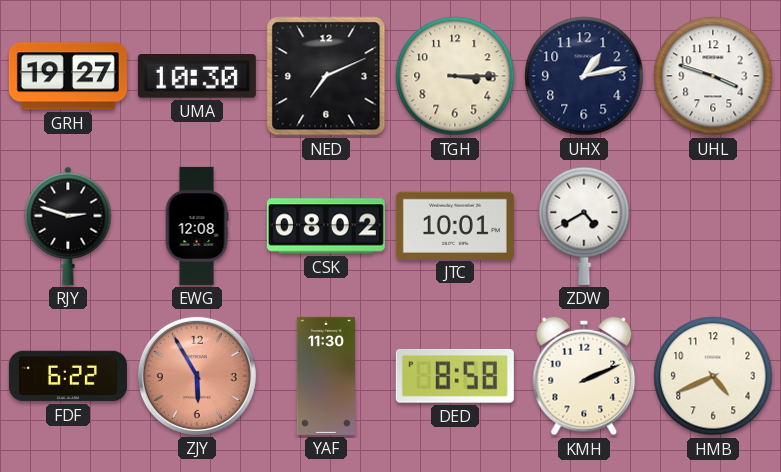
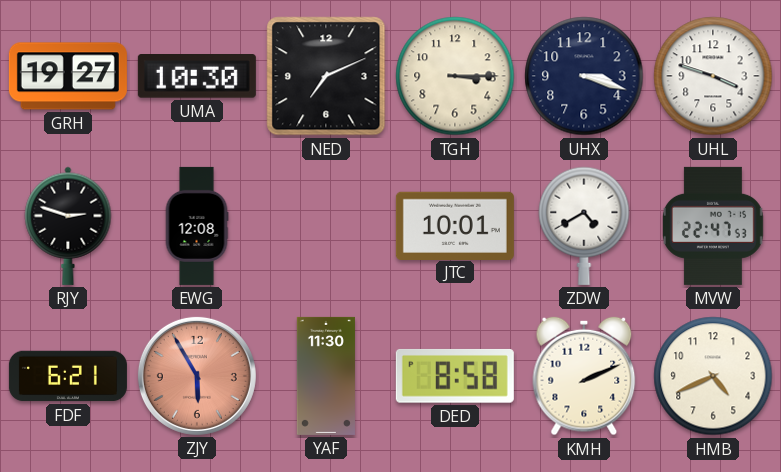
UHX: 1:13 -> 3:18
CSK: 08:02 -> none
MVW: none -> 22:47
FDF: 6:22 -> 6:21
